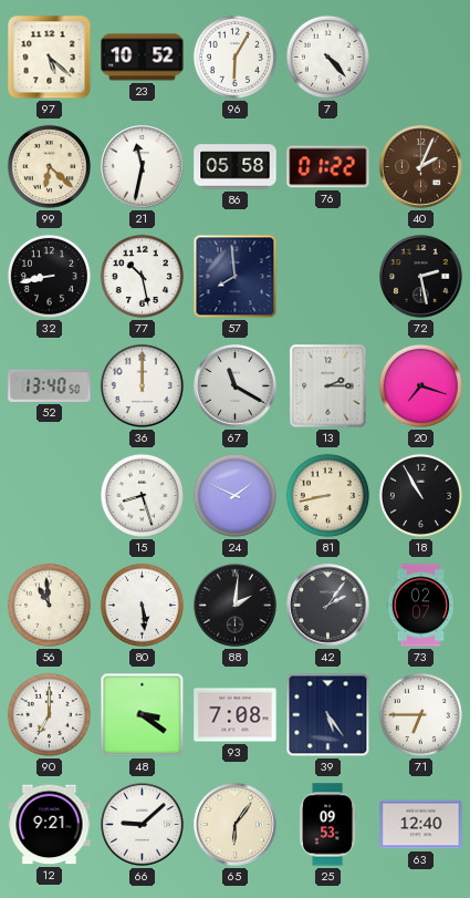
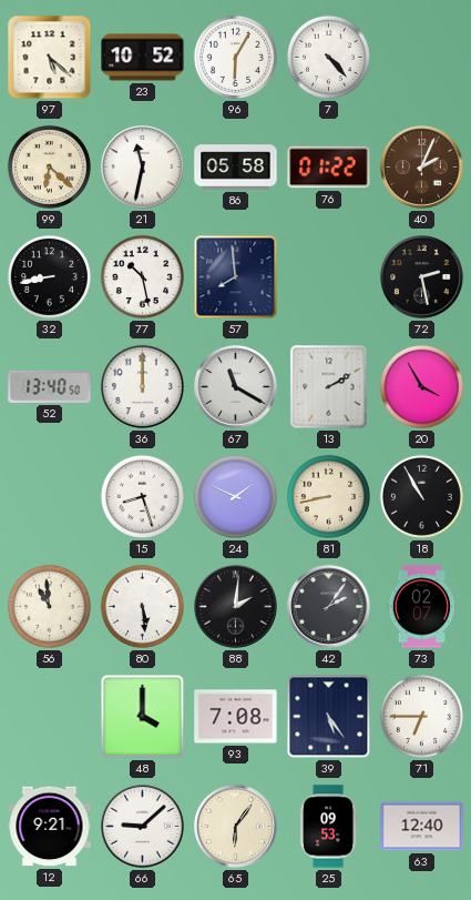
13: 2:15 -> 2:10
20: 7:18 -> 3:55
90: 7:00 -> none
48: 3:21 -> 4:00
